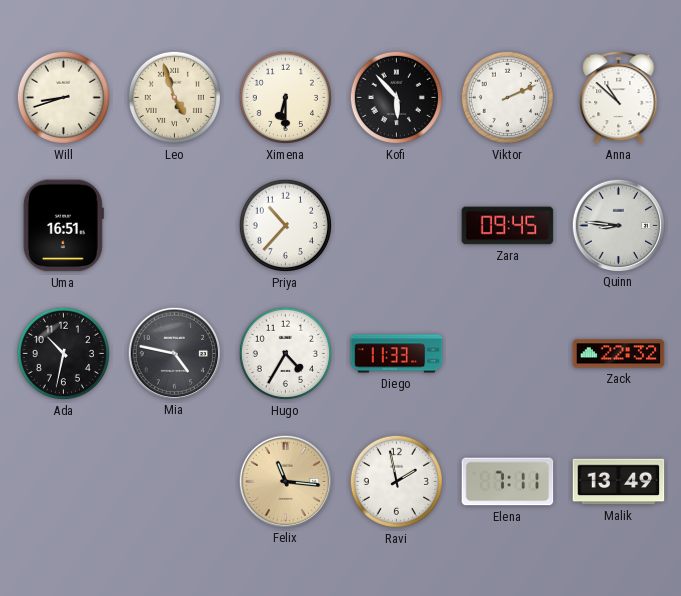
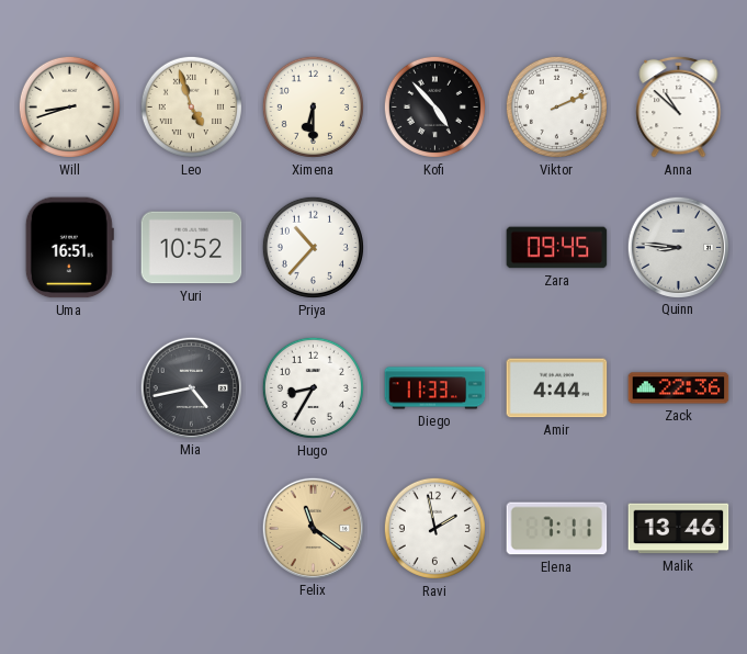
Kofi: 5:53 -> 4:53
Yuri: none -> 10:52
Ada: 10:32 -> none
Mia: 4:47 -> 4:43
Hugo: 4:35 -> 8:35
Amir: none -> 4:44
Zack: 22:32 -> 22:36
Felix: 11:16 -> 11:21
Malik: 13:49 -> 13:46
